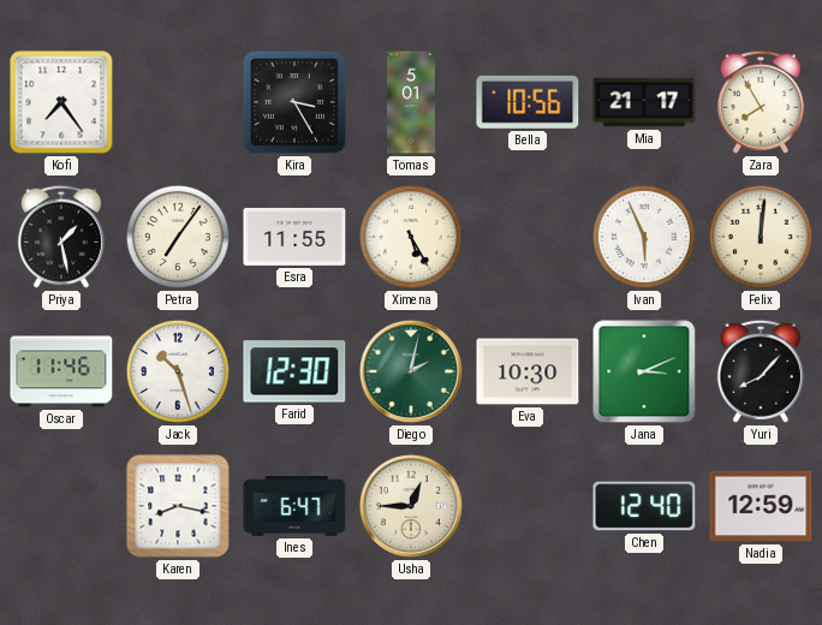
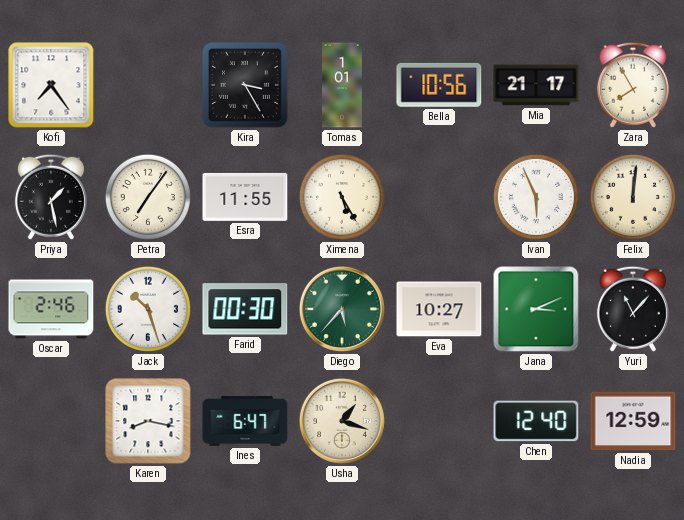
Tomas: 5:01 -> 1:01
Oscar: 11:46 -> 2:46
Farid: 12:30 -> 00:30
Diego: 2:02 -> 5:37
Eva: 10:30 -> 10:27
Yuri: 8:07 -> 11:07
Usha: 12:45 -> 1:18
